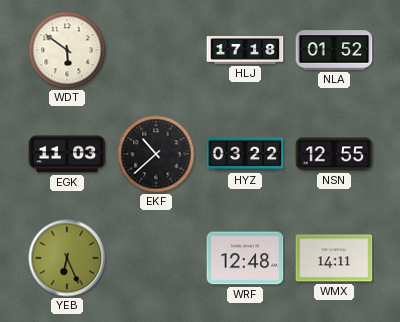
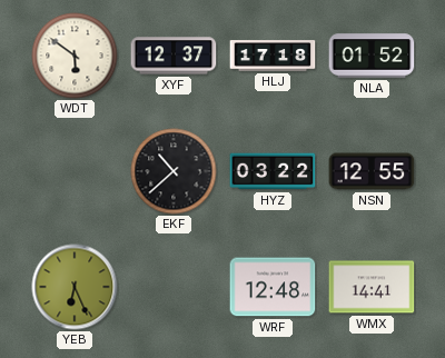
XYF: none -> 12:37
EGK: 11:03 -> none
WMX: 14:11 -> 14:41
